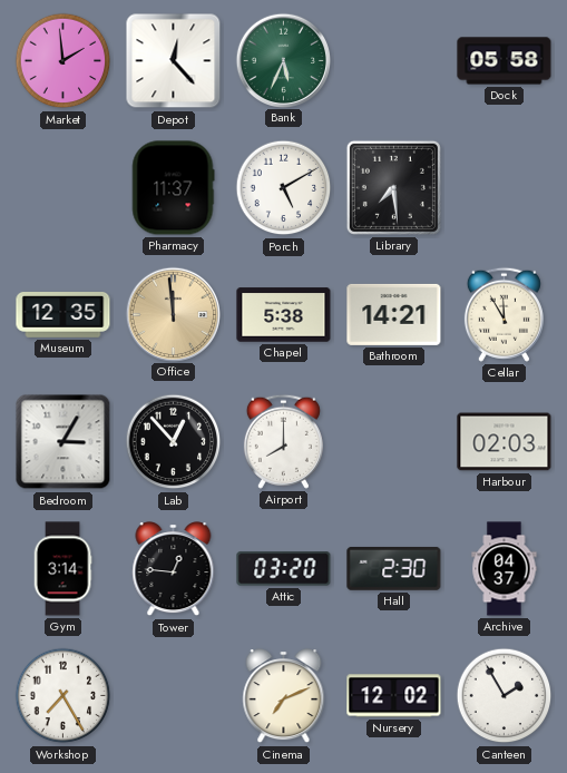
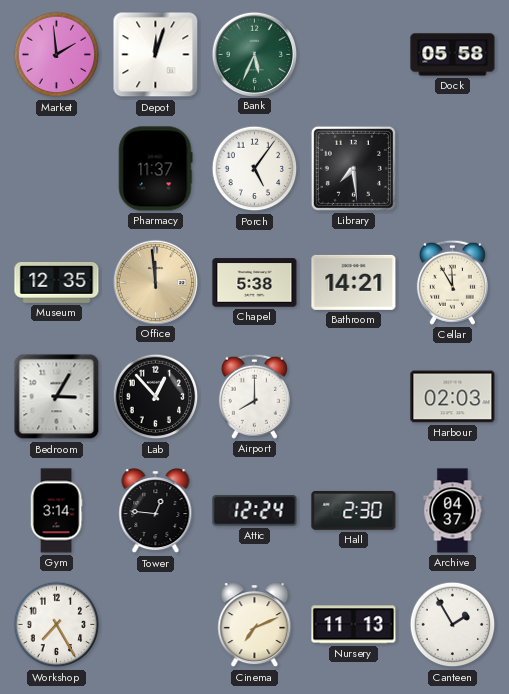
Depot: 12:23 -> 12:03
Porch: 5:10 -> 5:06
Attic: 03:20 -> 12:24
Nursery: 12:02 -> 11:13
